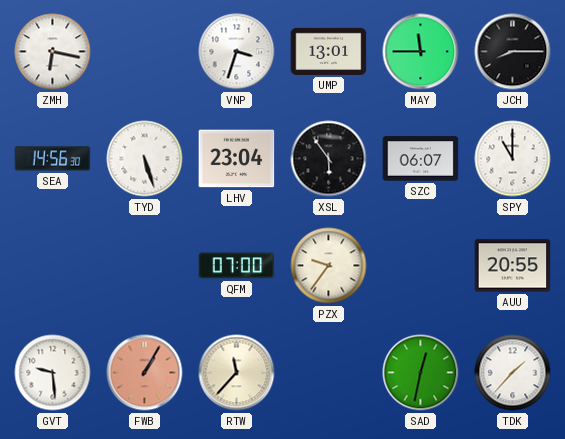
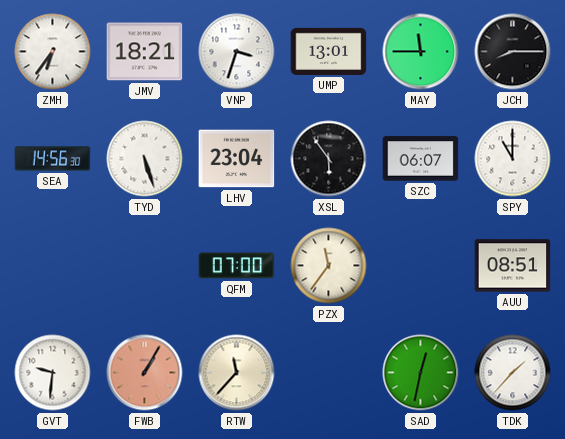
ZMH: 6:17 -> 6:36
JMV: none -> 18:21
PZX: 9:36 -> 11:36
AUU: 20:55 -> 08:51
GVT: 9:29 -> 9:31
